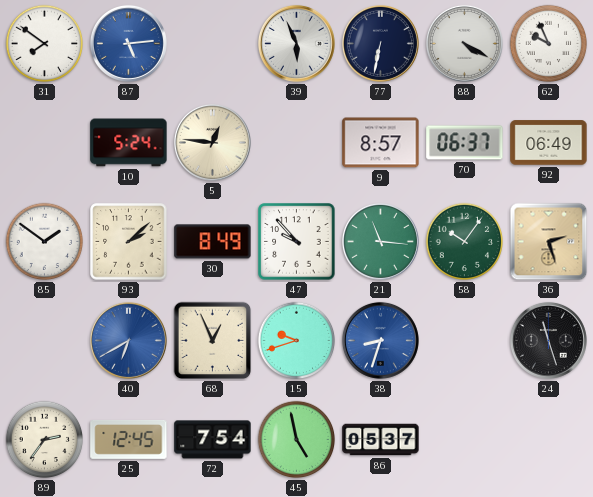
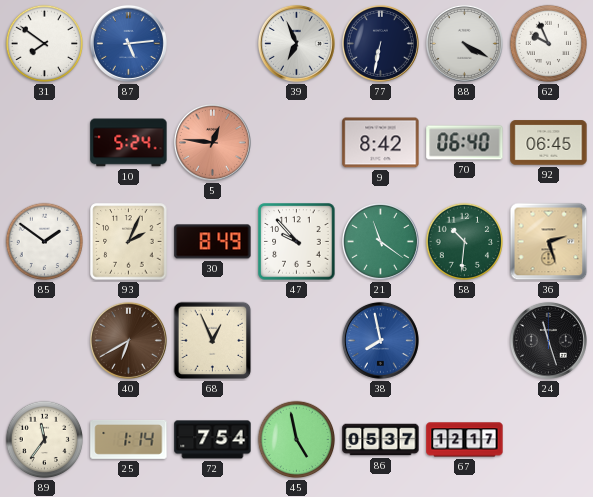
39: 5:56 -> 6:56
5 dial: cream -> salmon
9: 8:57 -> 8:42
70: 06:37 -> 06:40
92: 06:49 -> 06:45
93: 2:08 -> 2:04
21: 11:16 -> 11:21
58: 10:06 -> 10:31
40 dial: blue -> brown
15: 9:42 -> none
38: 8:33 -> 7:58
89: 2:36 -> 11:36
25: 12:45 -> 1:14
67: none -> 12:17
